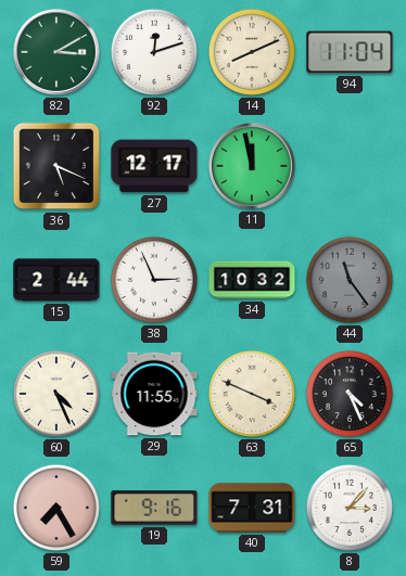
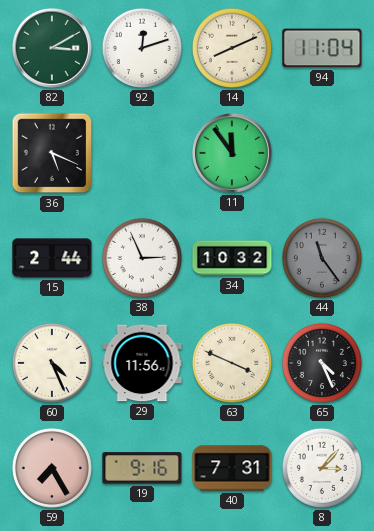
27: 12:17 -> none
11: 11:58 -> 11:54
29: 11:55 -> 11:56
